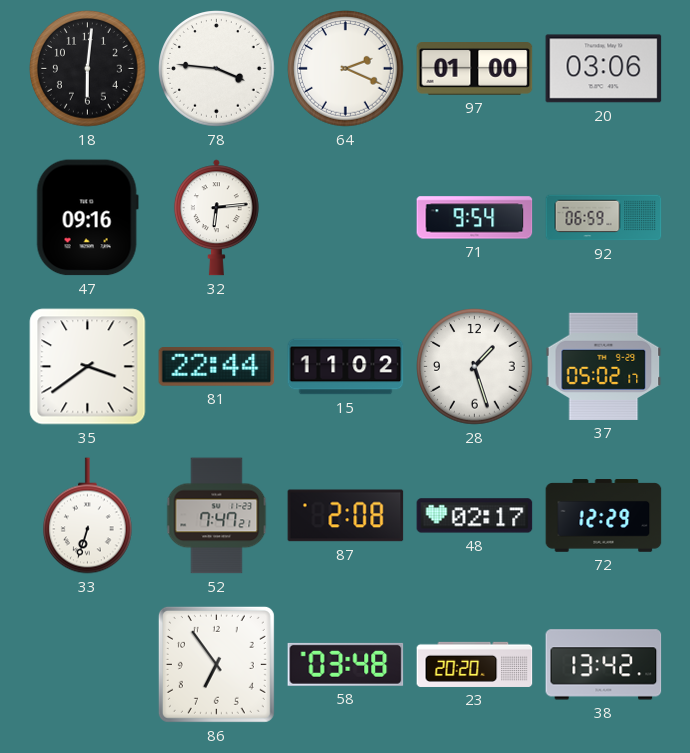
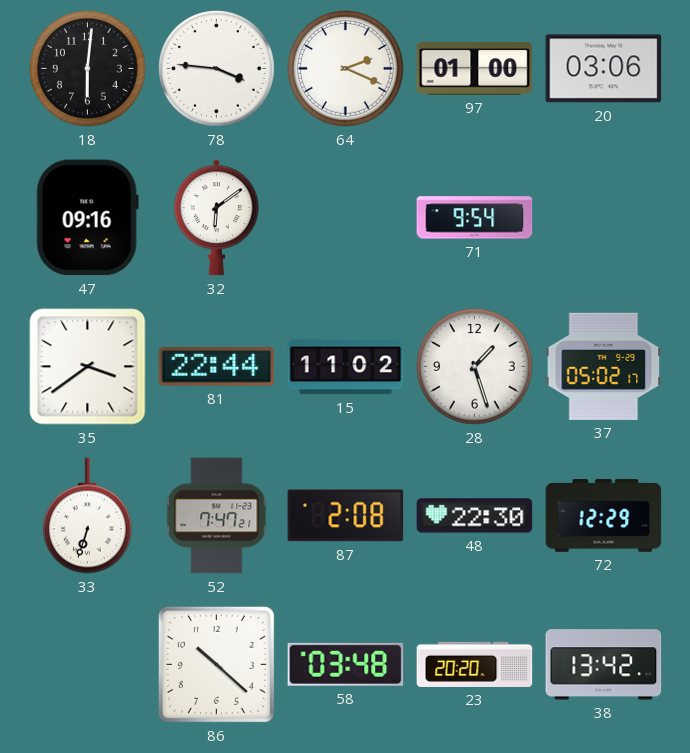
32: 6:14 -> 6:09
92: 06:59 -> none
48: 02:17 -> 22:30
86: 6:54 -> 10:22
